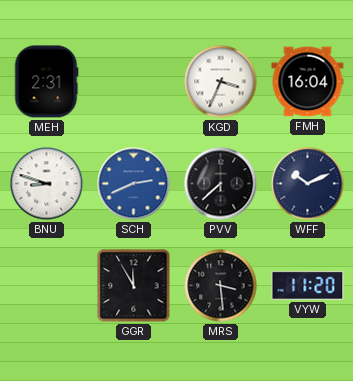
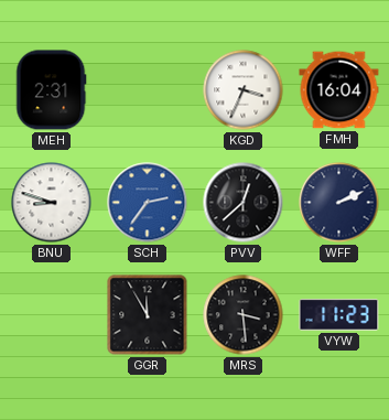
SCH: 2:41 -> 2:36
PVV: 7:38 -> 12:38
WFF: 10:11 -> 2:11
VYW: 11:20 -> 11:23
